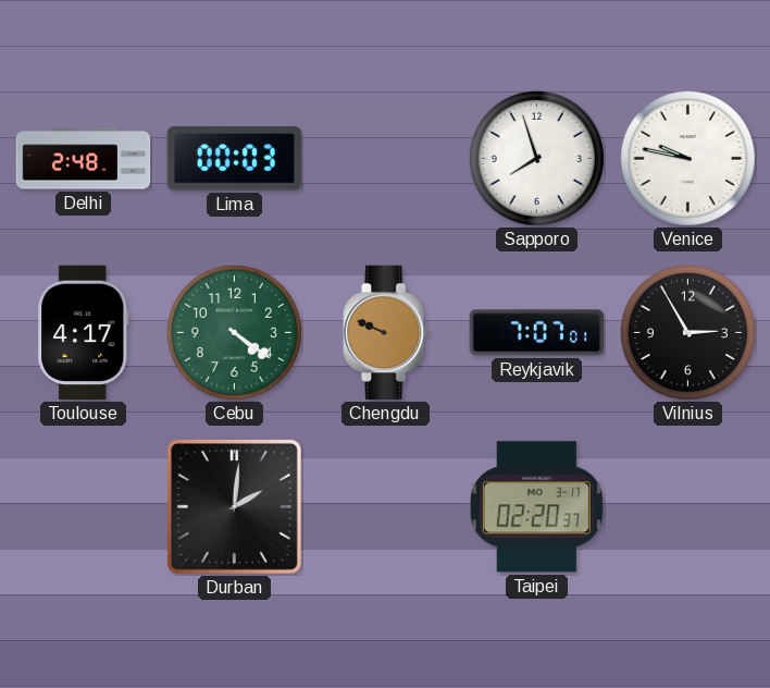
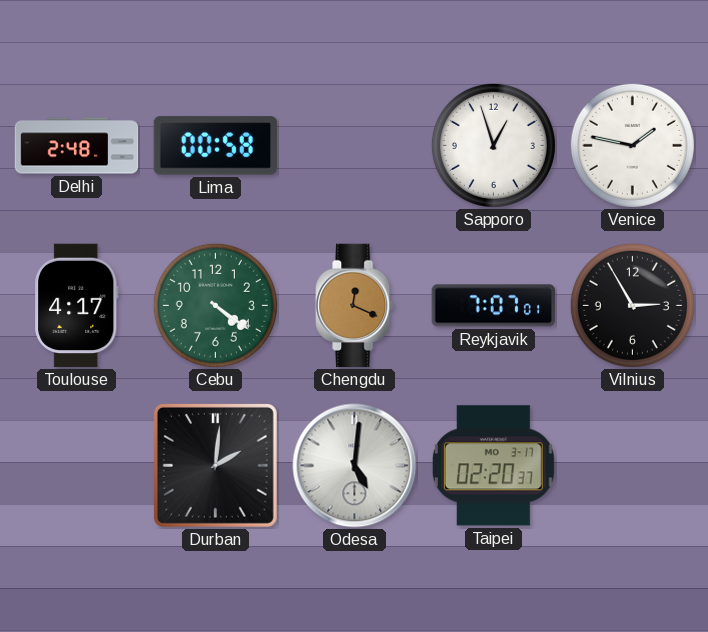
Lima: 00:03 -> 00:58
Sapporo: 7:57 -> 12:57
Venice: 9:47 -> 1:47
Chengdu: 9:49 -> 12:19
Odesa: none -> 5:01
